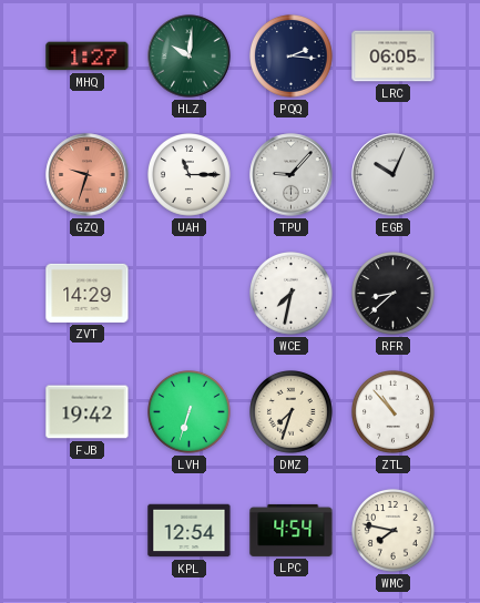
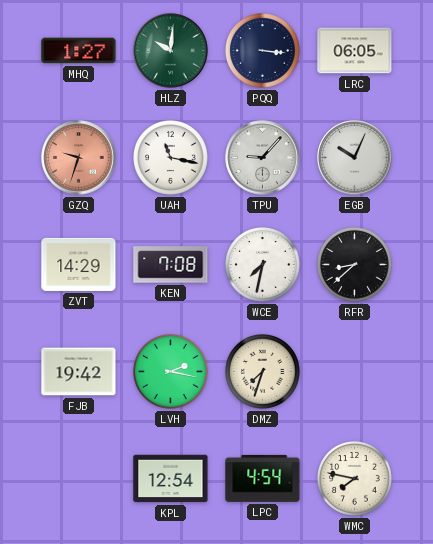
PQQ: 2:16 -> 3:16
UAH: 11:15 -> 11:17
KEN: none -> 7:08
LVH: 6:33 -> 2:17
ZTL: 10:53 -> none
